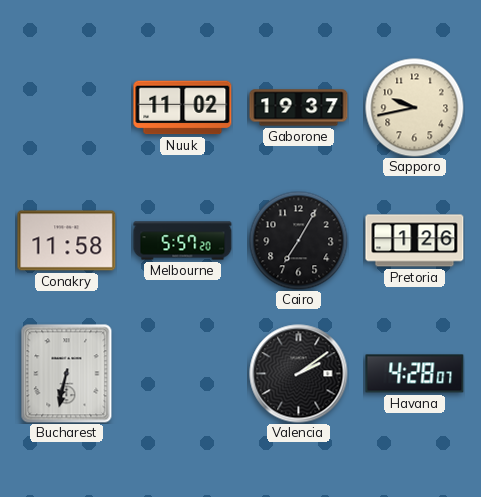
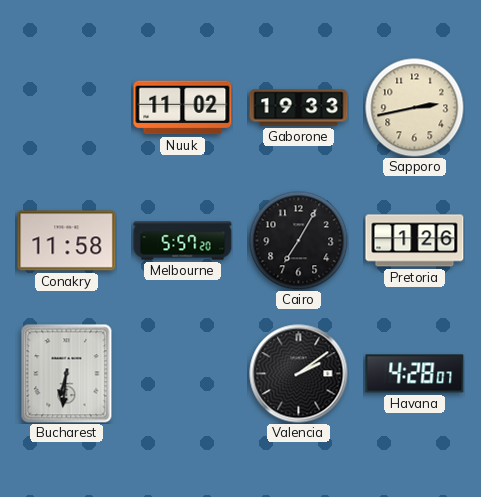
Gaborone: 19:37 -> 19:33
Sapporo: 9:43 -> 2:43
Bucharest: 6:32 -> 6:31
